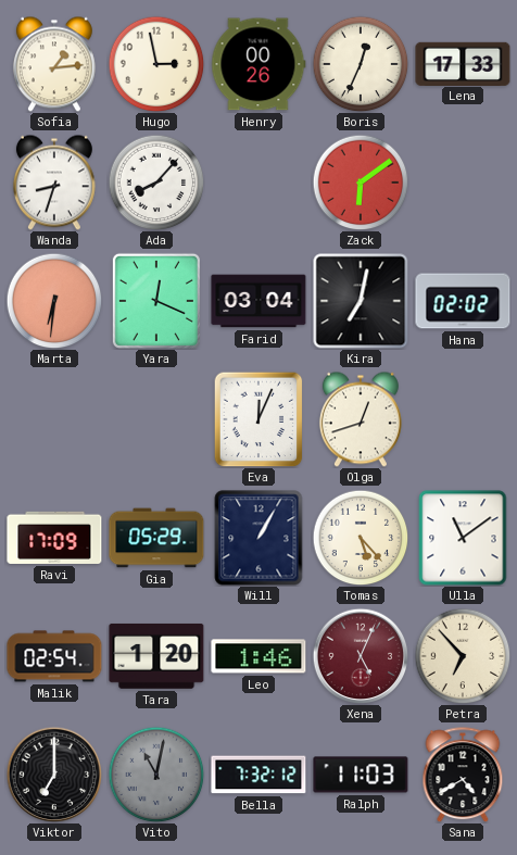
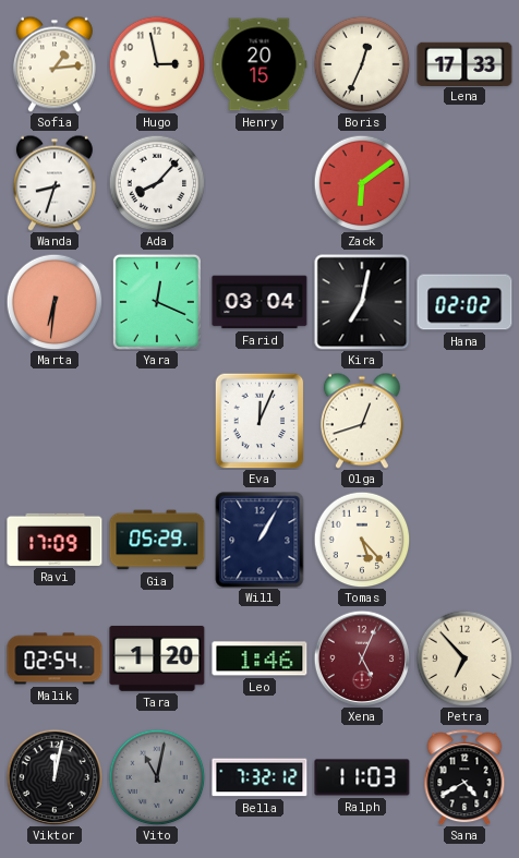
Henry: 00:26 -> 20:15
Ulla: 11:09 -> none
Viktor: 7:00 -> 12:02
